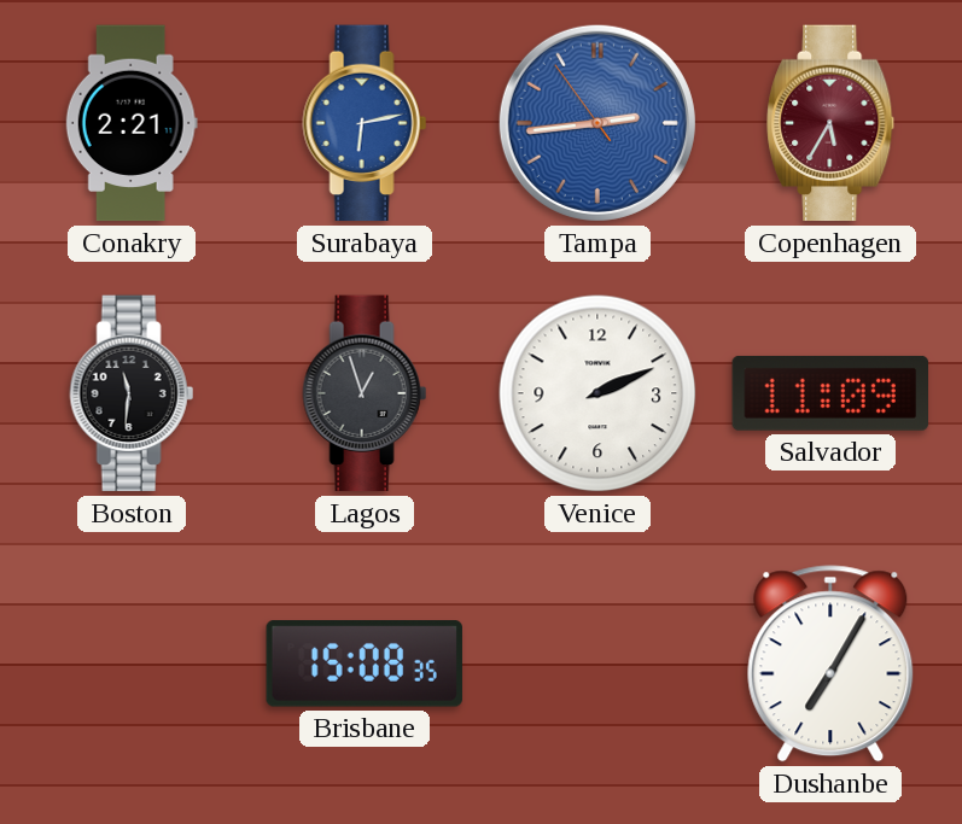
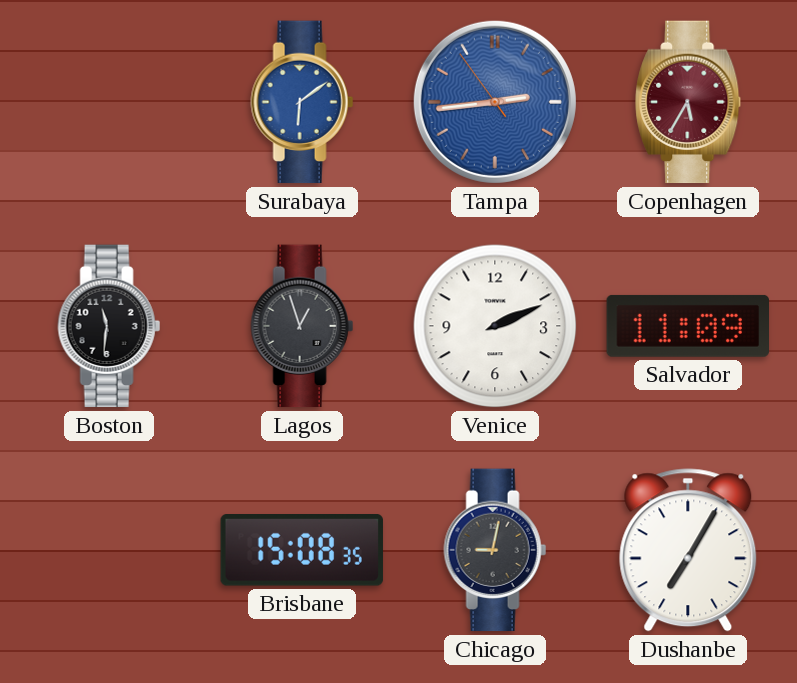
Conakry: 2:21 -> none
Surabaya: 6:13 -> 6:09
Chicago: none -> 9:02
